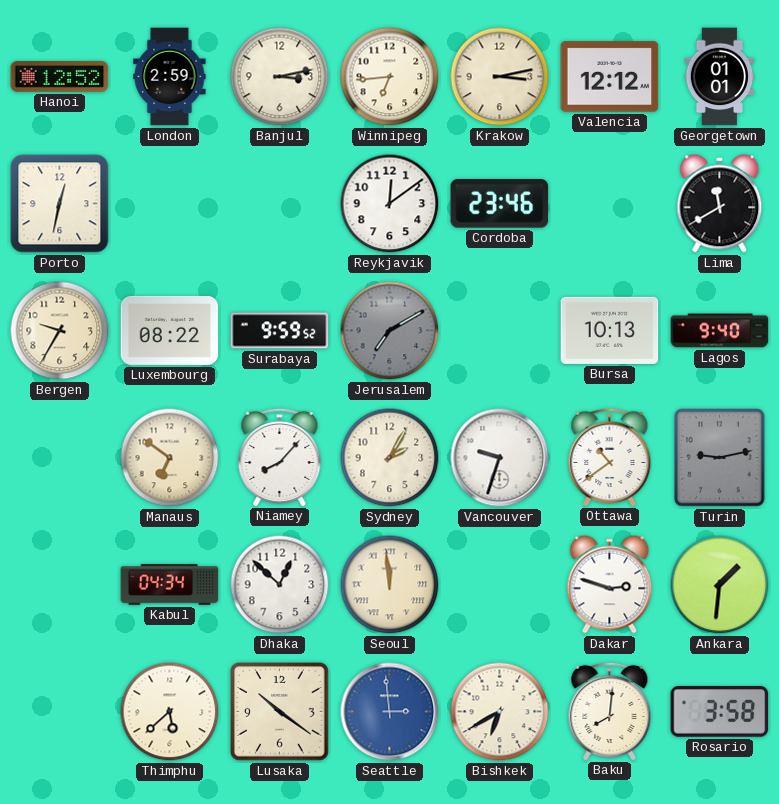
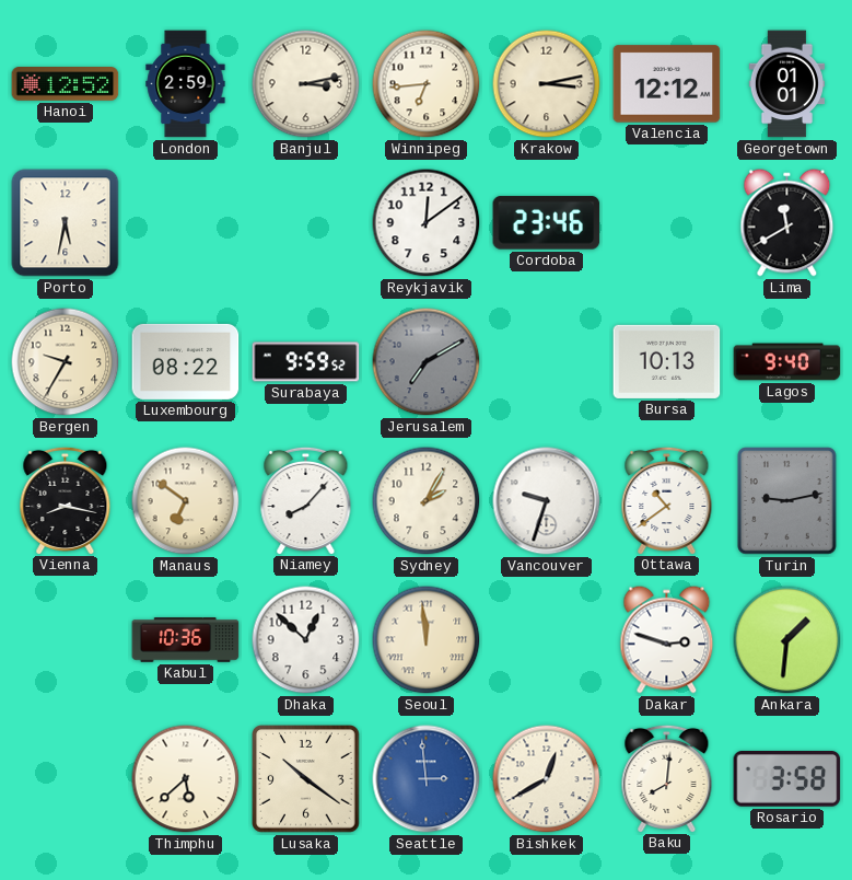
Porto: 12:32 -> 5:32
Vienna: none -> 8:17
Kabul: 04:34 -> 10:36
Bishkek: 6:40 -> 12:40
